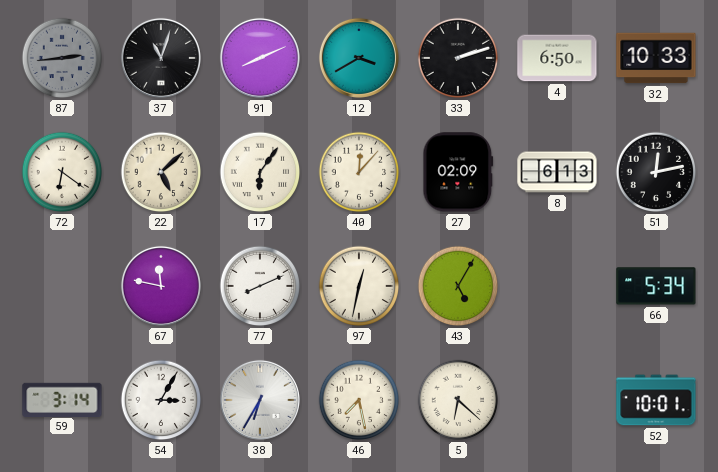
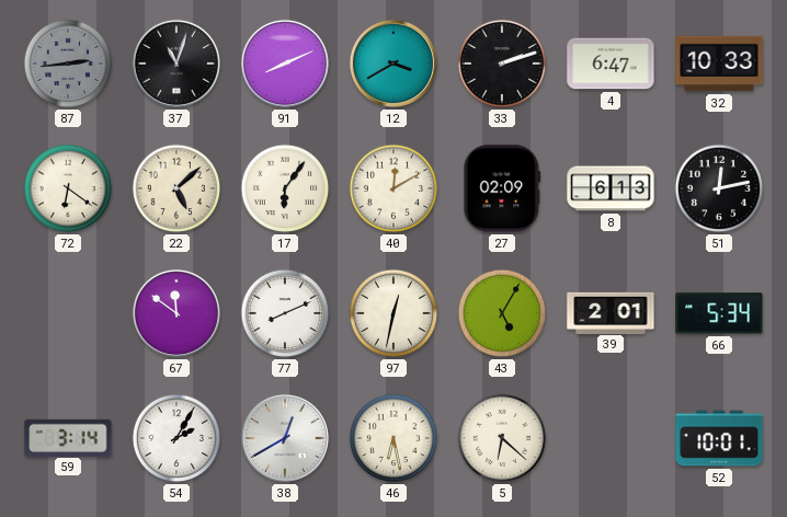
4: 6:50 -> 6:47
40: 12:07 -> 12:10
67: 11:47 -> 11:51
39: none -> 2:01
54: 3:05 -> 2:05
38: 6:35 -> 12:40
46: 7:28 -> 6:28
